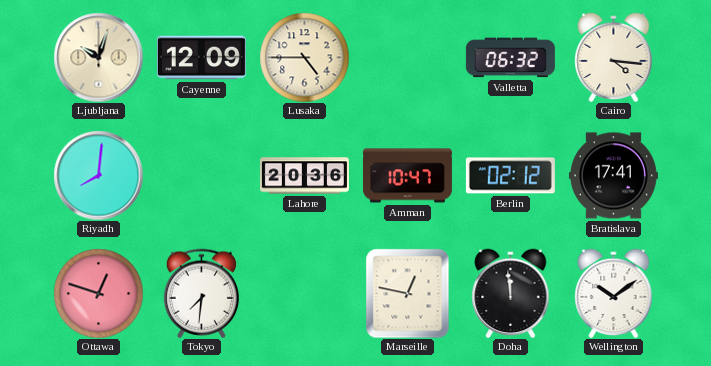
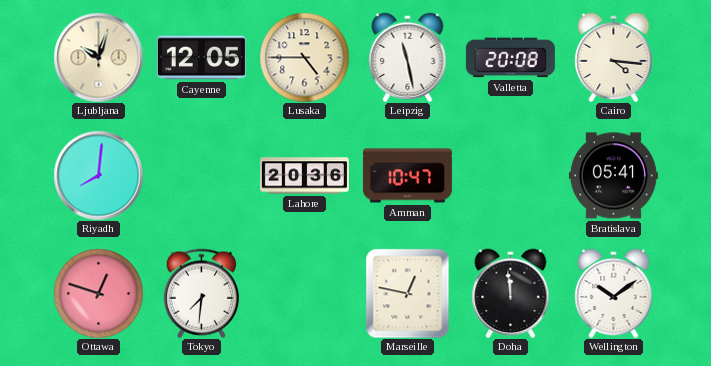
Cayenne: 12:09 -> 12:05
Leipzig: none -> 11:28
Valletta: 06:32 -> 20:08
Berlin: 02:12 -> none
Bratislava: 17:41 -> 05:41
